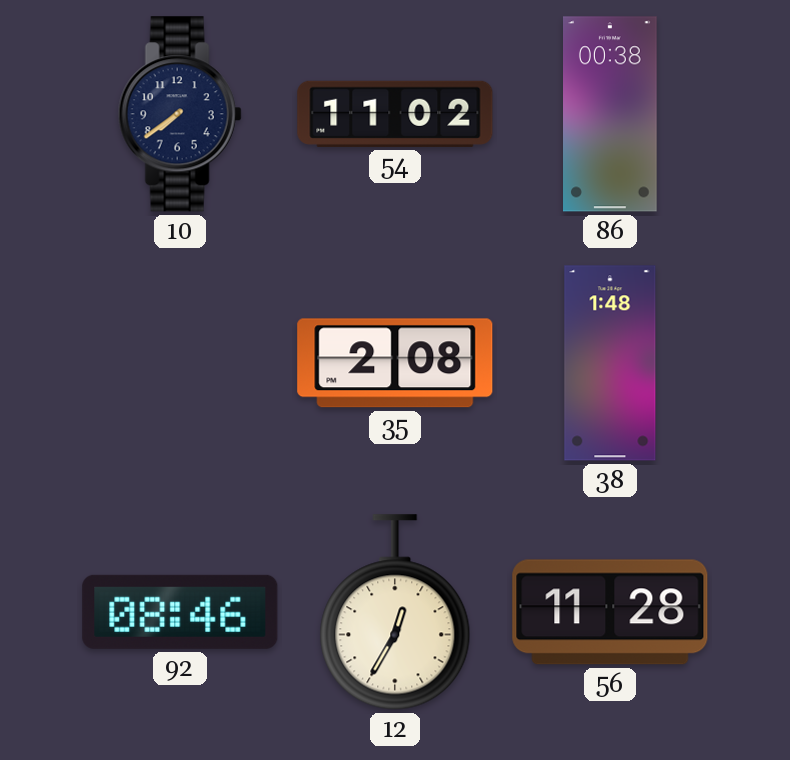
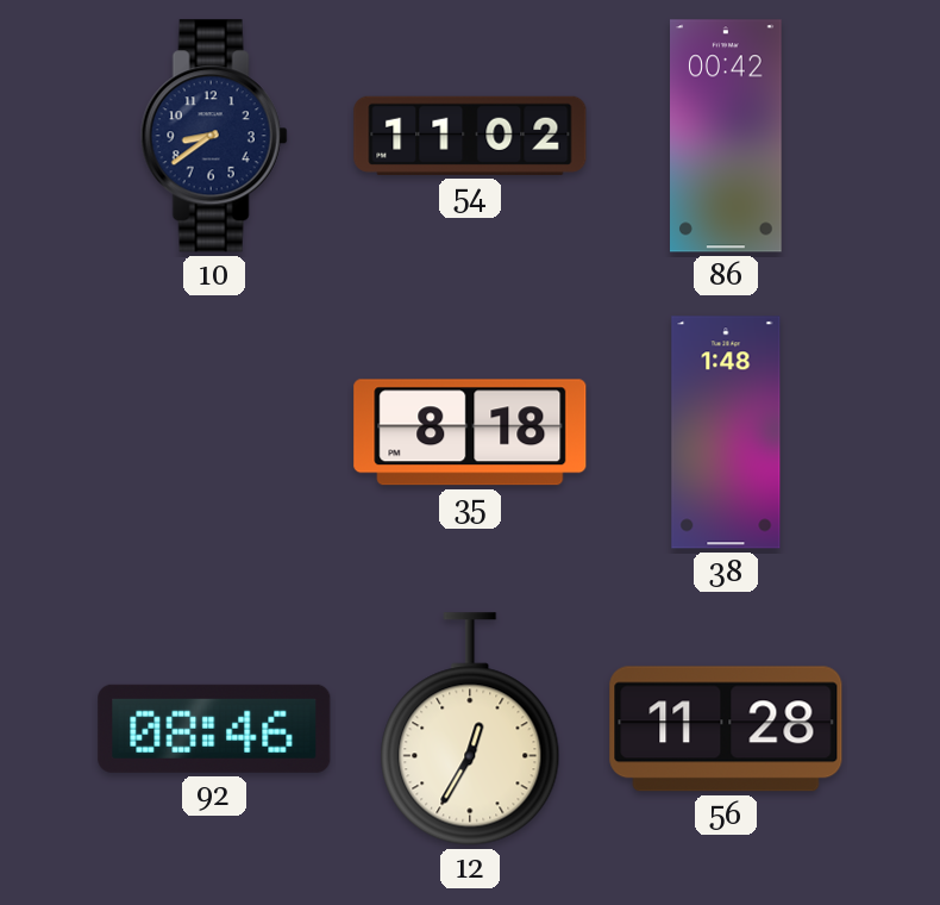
10: 7:39 -> 8:39
86: 00:38 -> 00:42
35: 2:08 -> 8:18
